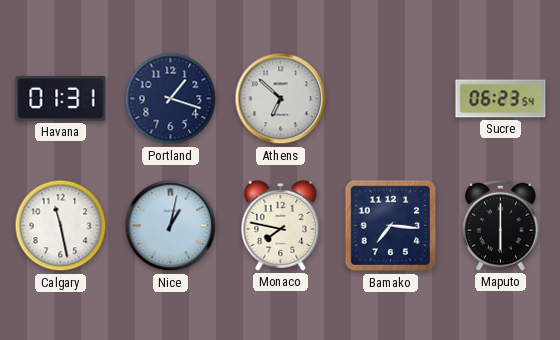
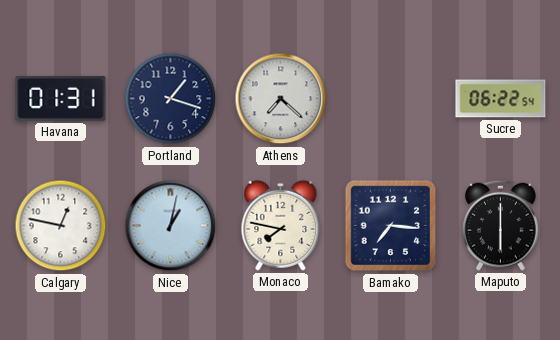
Athens: 6:52 -> 7:22
Sucre: 06:23 -> 06:22
Calgary: 11:28 -> 12:47
